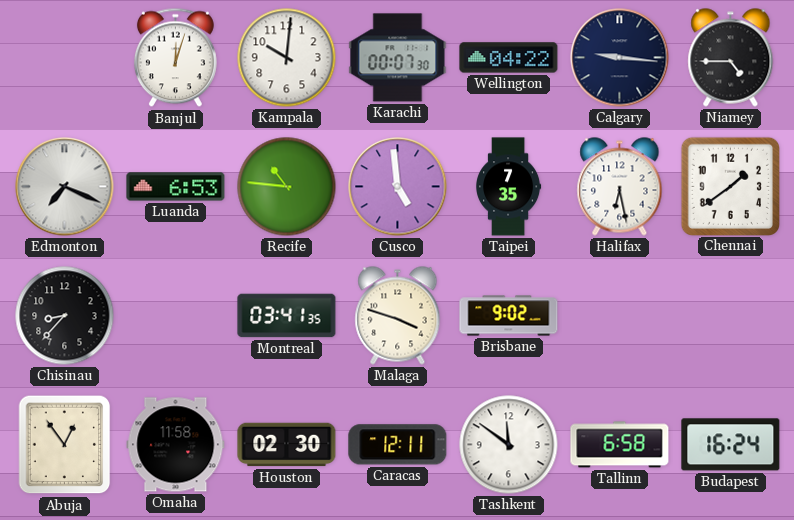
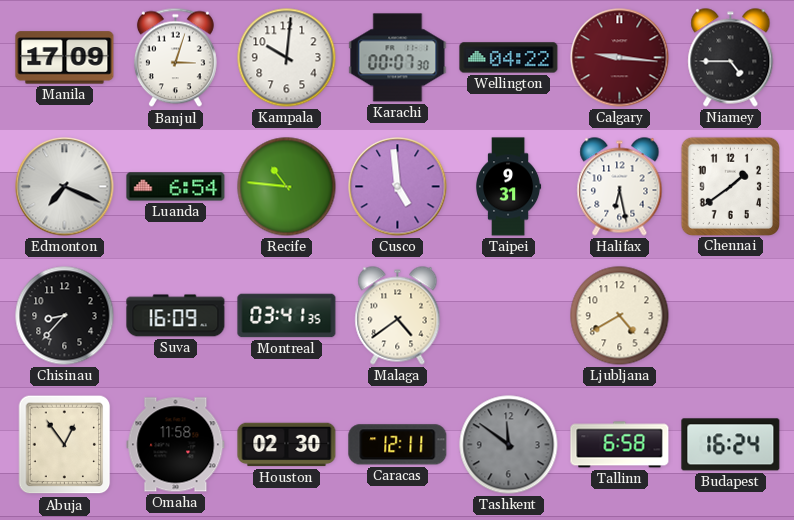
Manila: none -> 17:09
Banjul: 12:03 -> 3:03
Calgary dial: navy -> burgundy
Luanda: 6:53 -> 6:54
Taipei: 7:35 -> 9:31
Suva: none -> 16:09
Malaga: 3:48 -> 4:39
Brisbane: 9:02 -> none
Ljubljana: none -> 4:40
Tashkent dial: white -> grey
